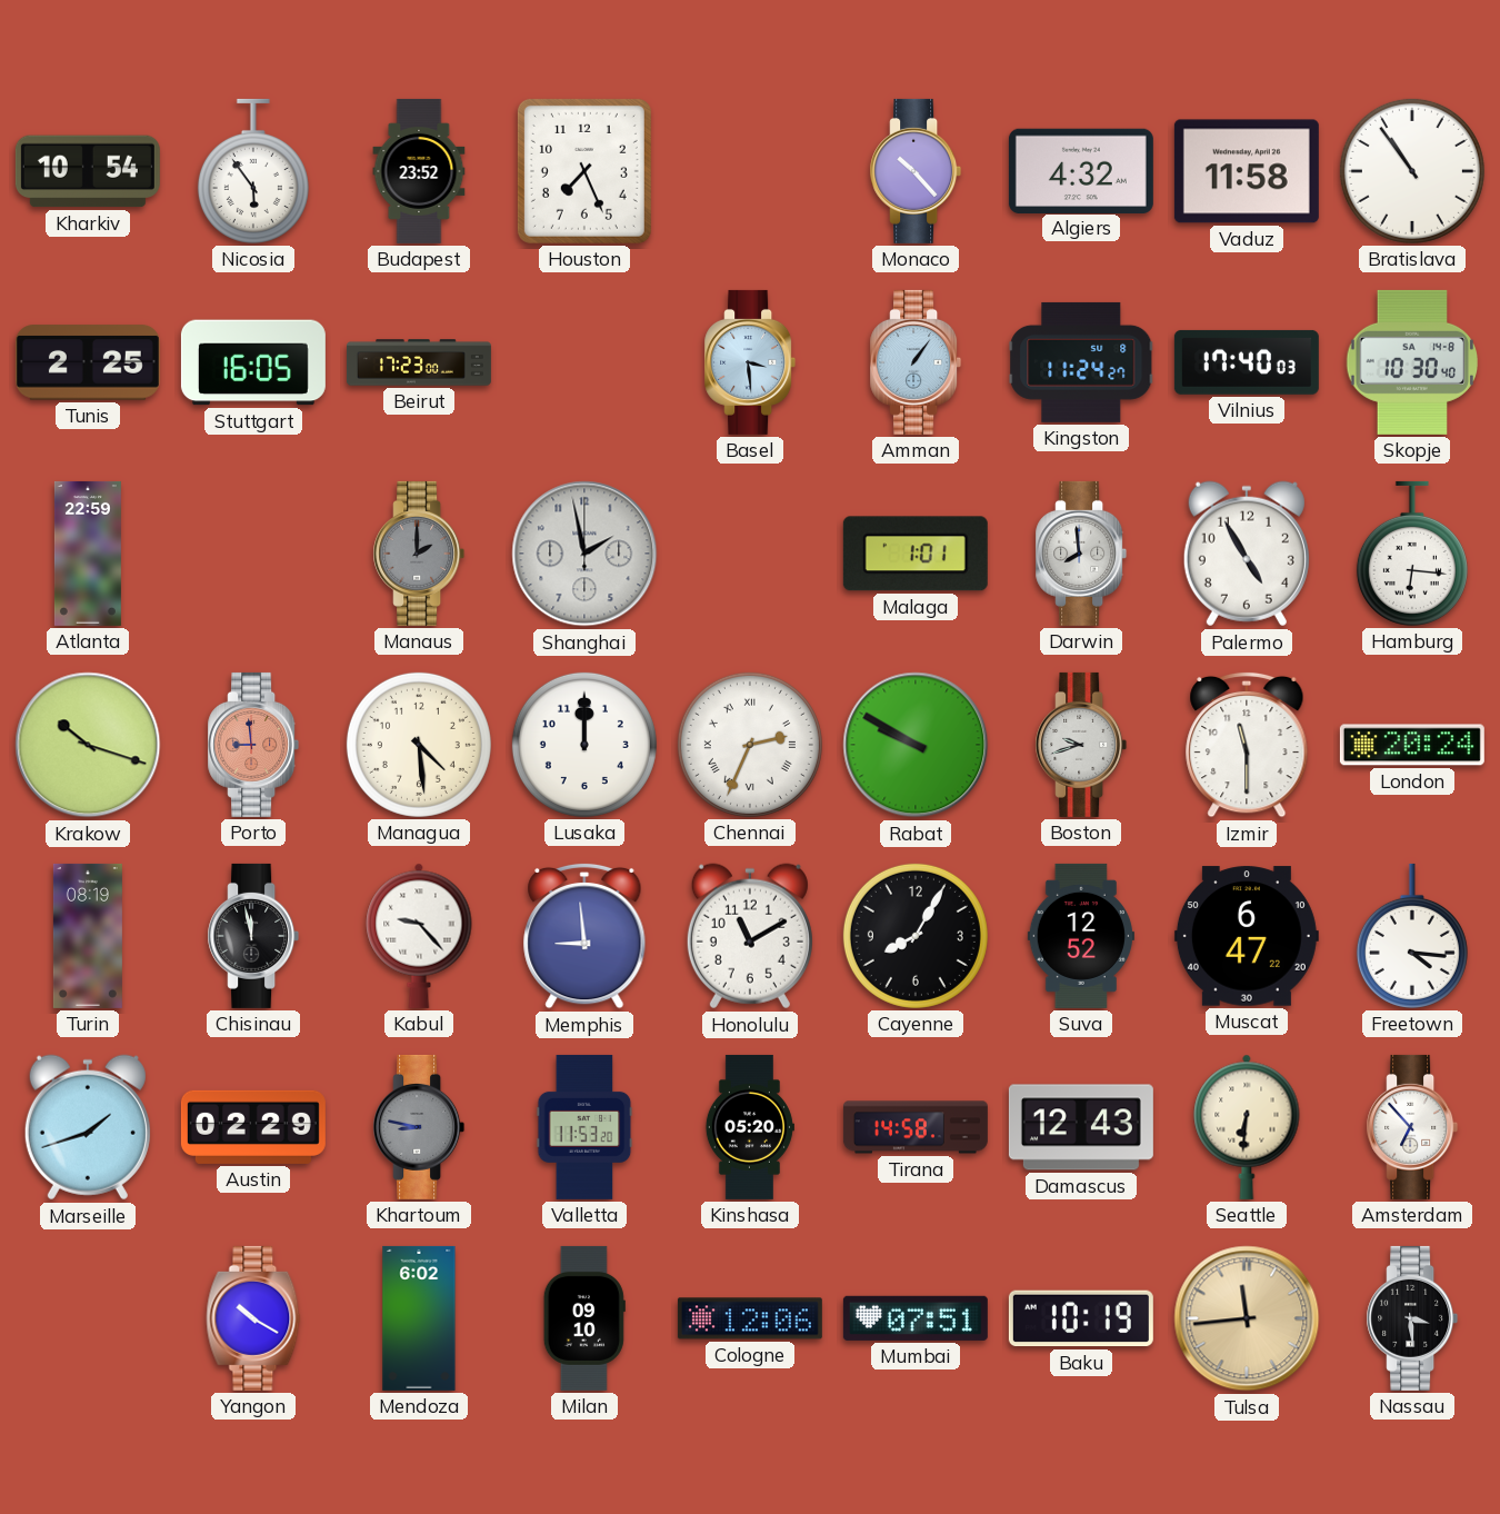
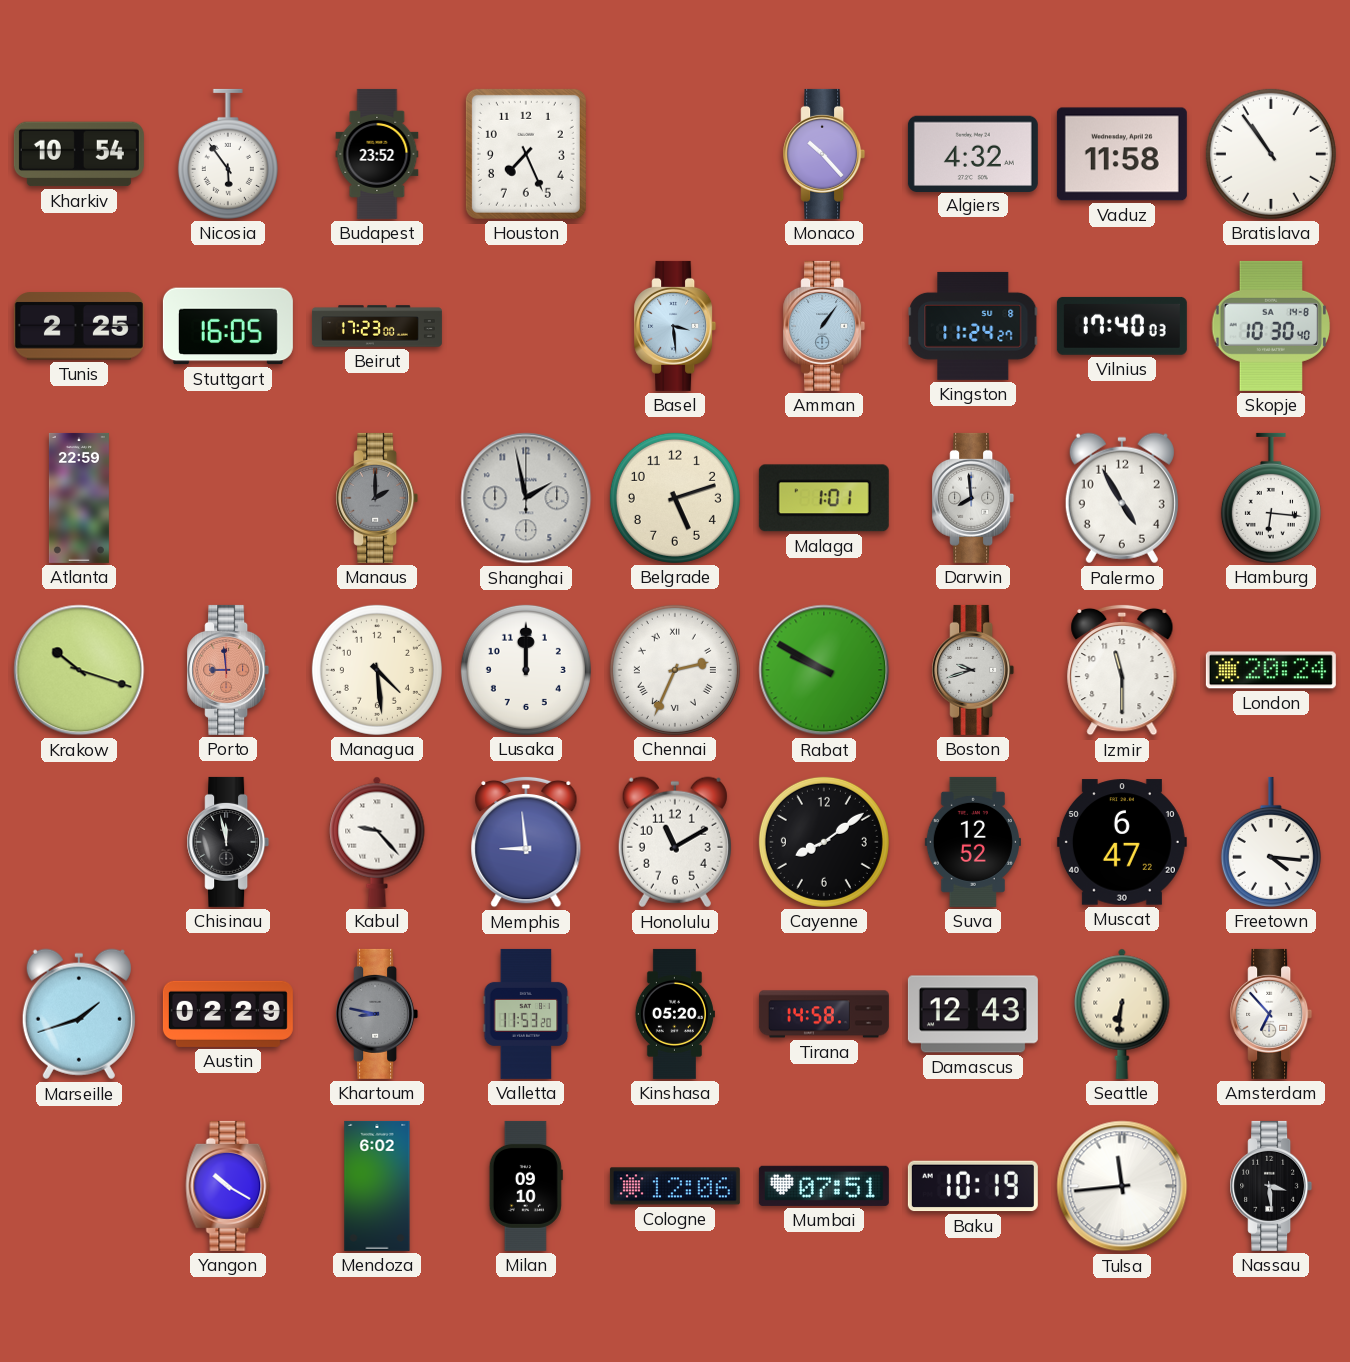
Belgrade: none -> 5:12
Turin: 08:19 -> none
Cayenne: 8:05 -> 8:09
Tulsa dial: champagne -> white
